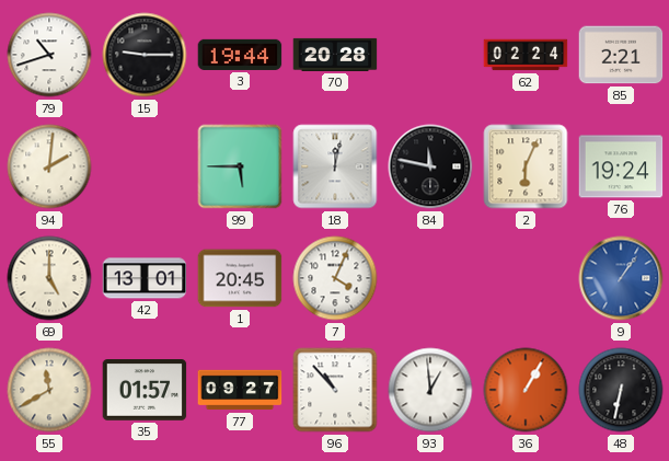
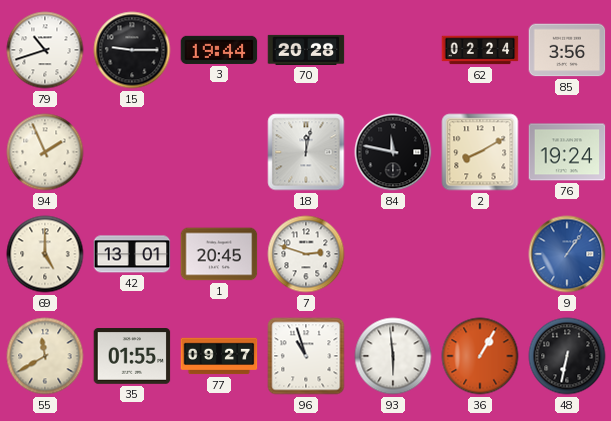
85: 2:21 -> 3:56
94: 2:01 -> 1:56
99: 5:45 -> none
2: 6:04 -> 8:10
7: 4:04 -> 2:48
35: 01:57 -> 01:55
96: 10:53 -> 10:57
93: 12:59 -> 5:59
